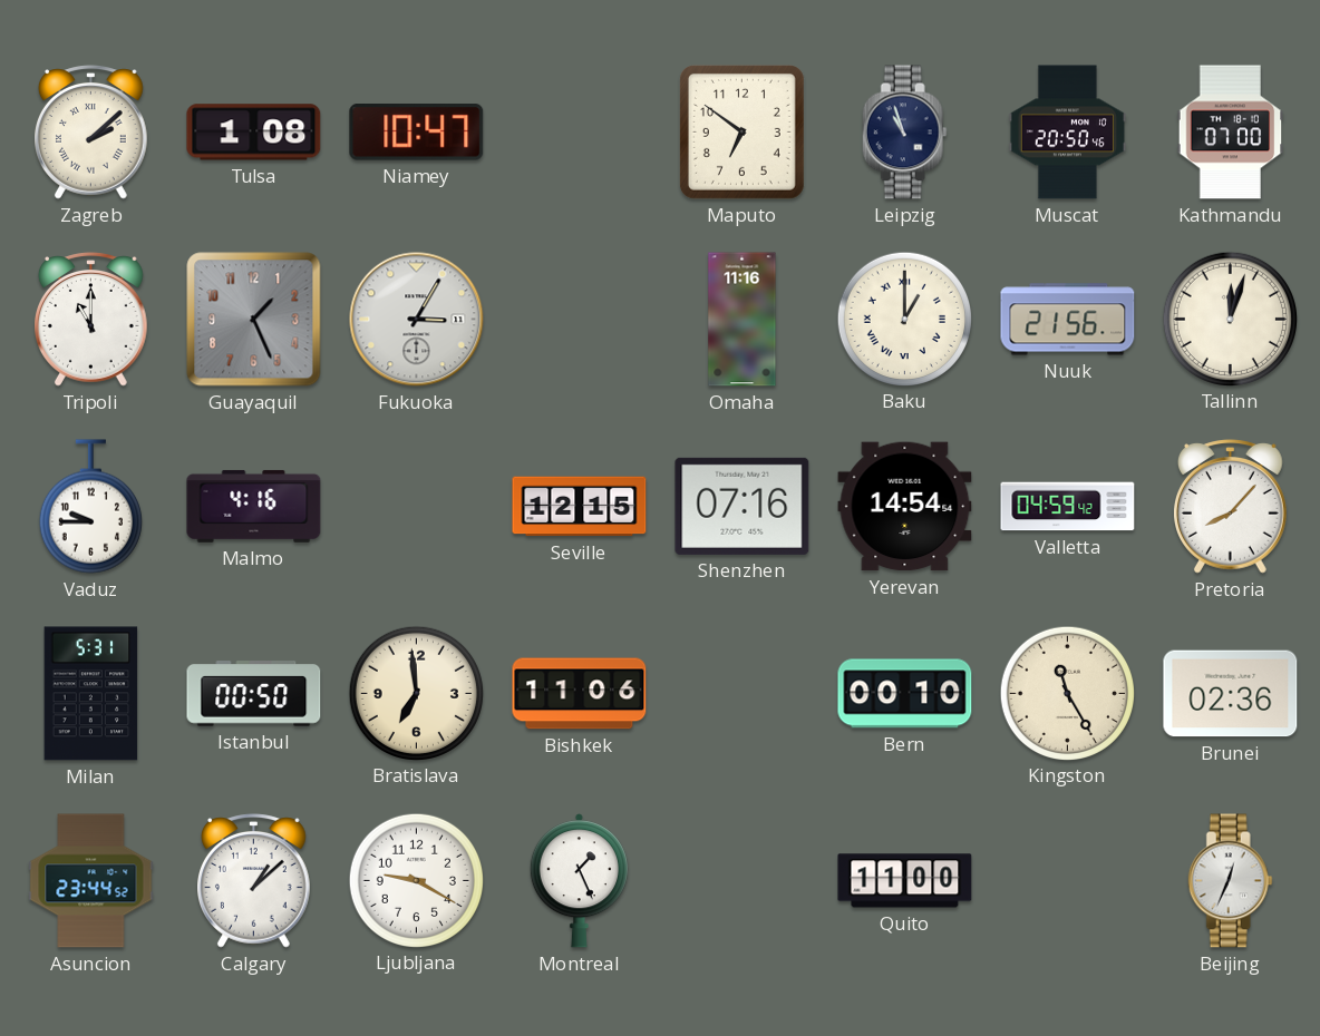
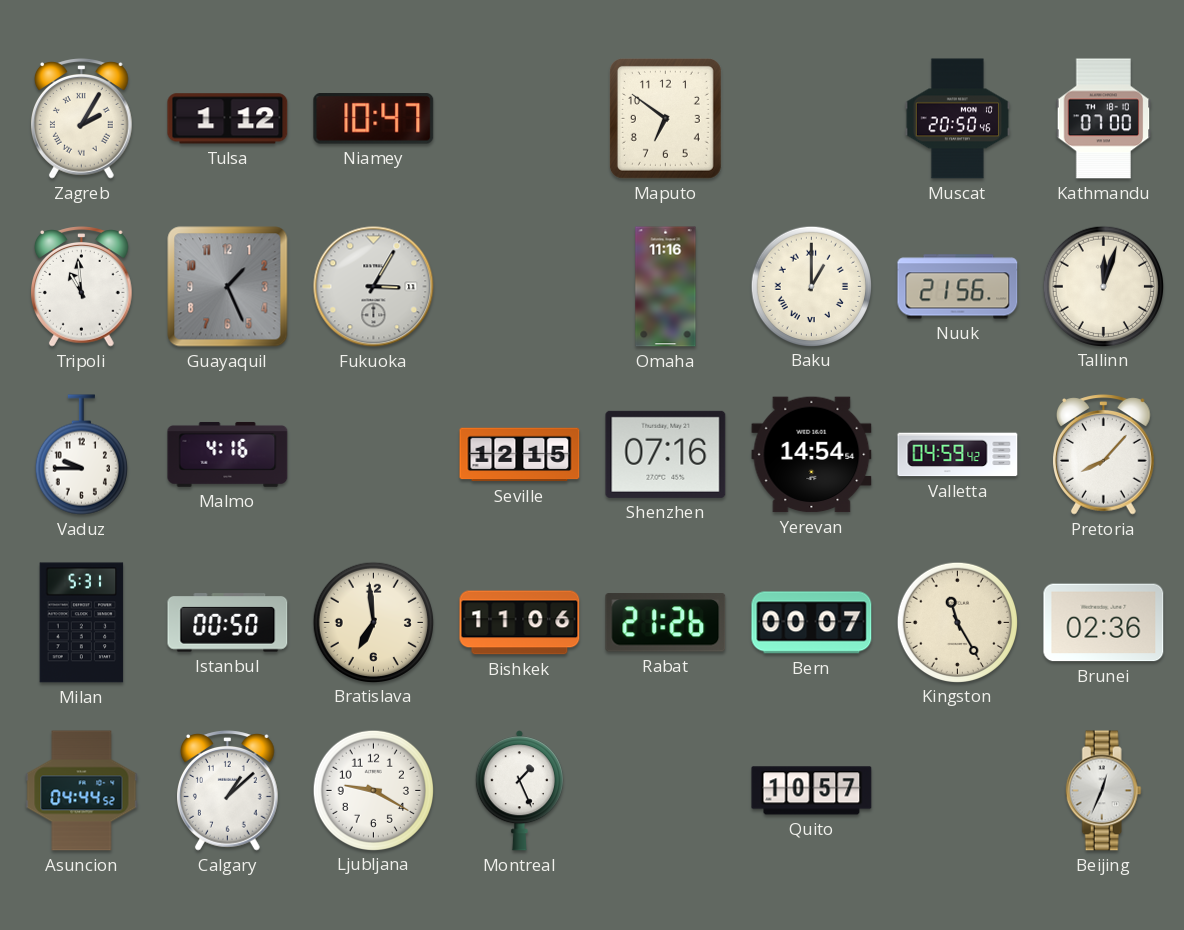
Zagreb: 2:08 -> 2:05
Tulsa: 1:08 -> 1:12
Leipzig: 10:57 -> none
Tripoli: 11:00 -> 10:59
Rabat: none -> 21:26
Bern: 00:10 -> 00:07
Asuncion: 23:44 -> 04:44
Quito: 11:00 -> 10:57
